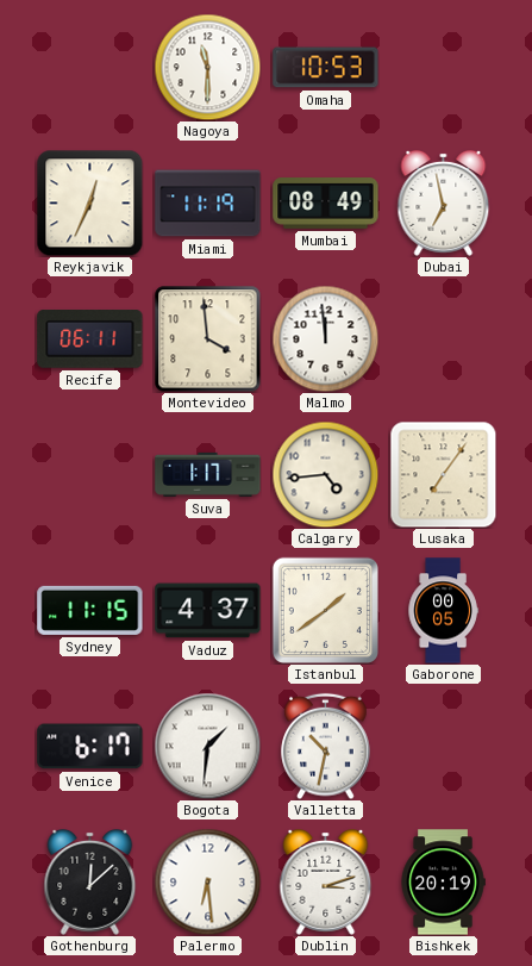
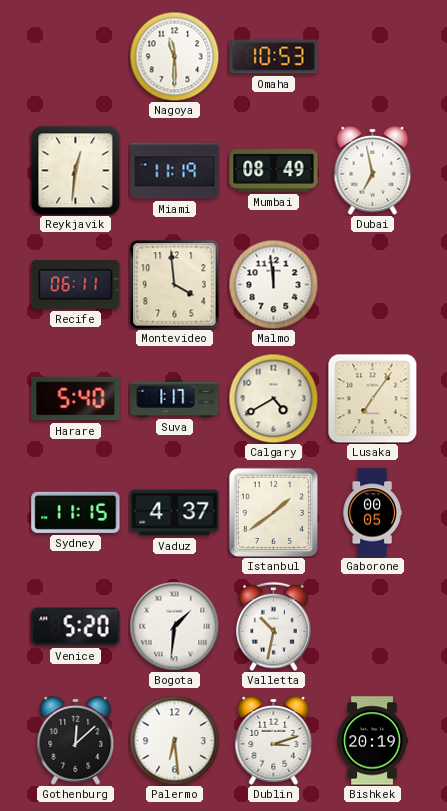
Reykjavik: 12:34 -> 12:31
Harare: none -> 5:40
Calgary: 4:44 -> 4:40
Venice: 6:17 -> 5:20
